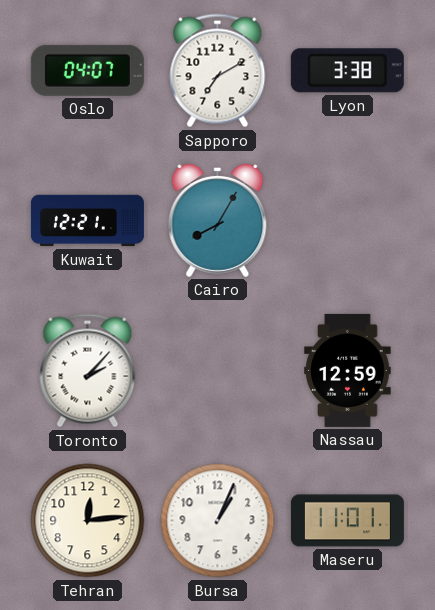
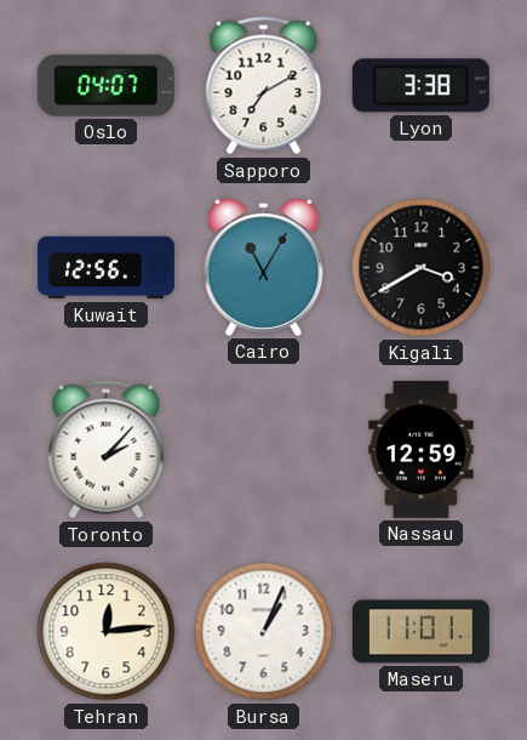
Kuwait: 12:21 -> 12:56
Cairo: 8:05 -> 11:05
Kigali: none -> 3:40
